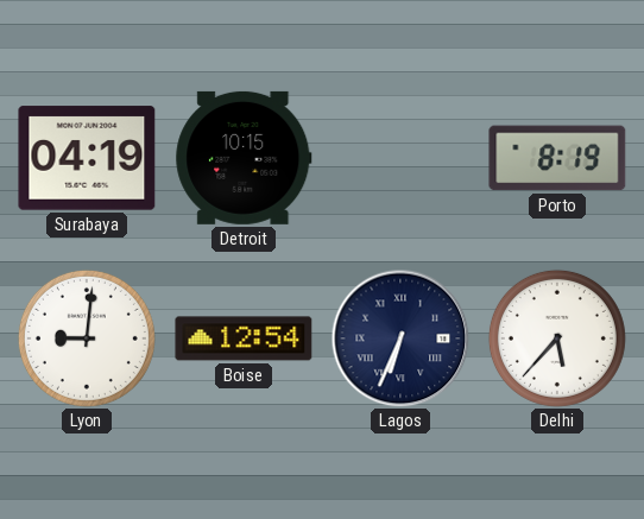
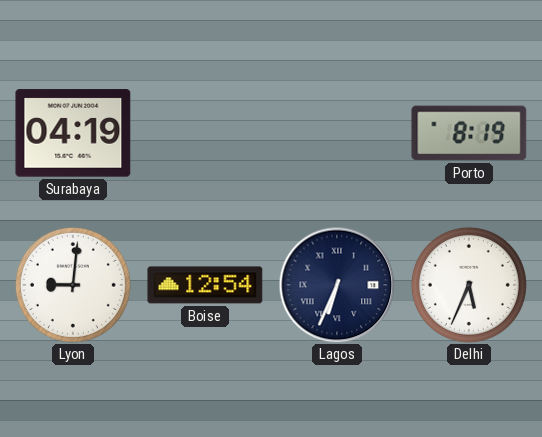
Detroit: 10:15 -> none
Delhi: 5:37 -> 5:34
